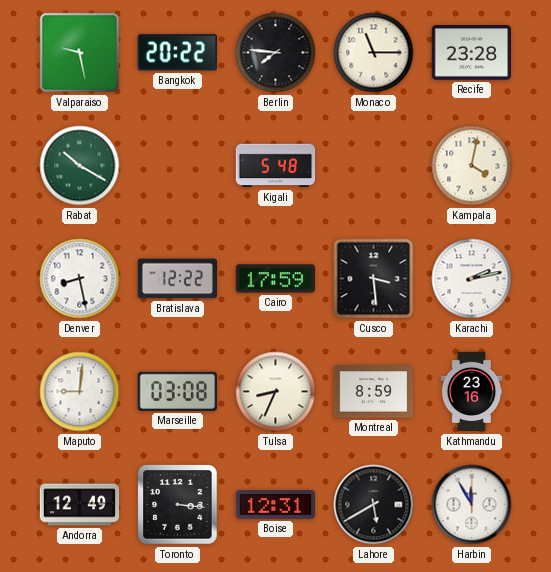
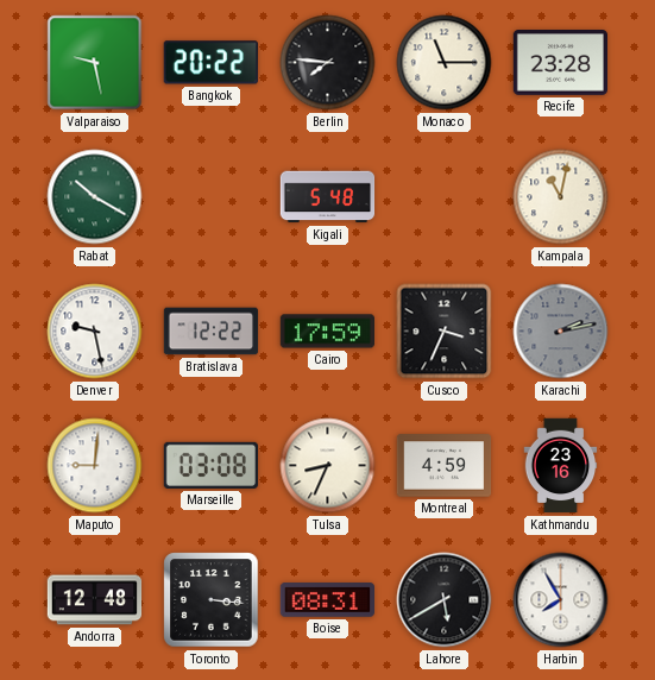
Kampala: 4:02 -> 11:02
Denver: 8:28 -> 9:28
Cusco: 3:29 -> 3:34
Karachi dial: white -> grey
Montreal: 8:59 -> 4:59
Andorra: 12:49 -> 12:48
Boise: 12:31 -> 08:31
Harbin: 11:55 -> 7:55
